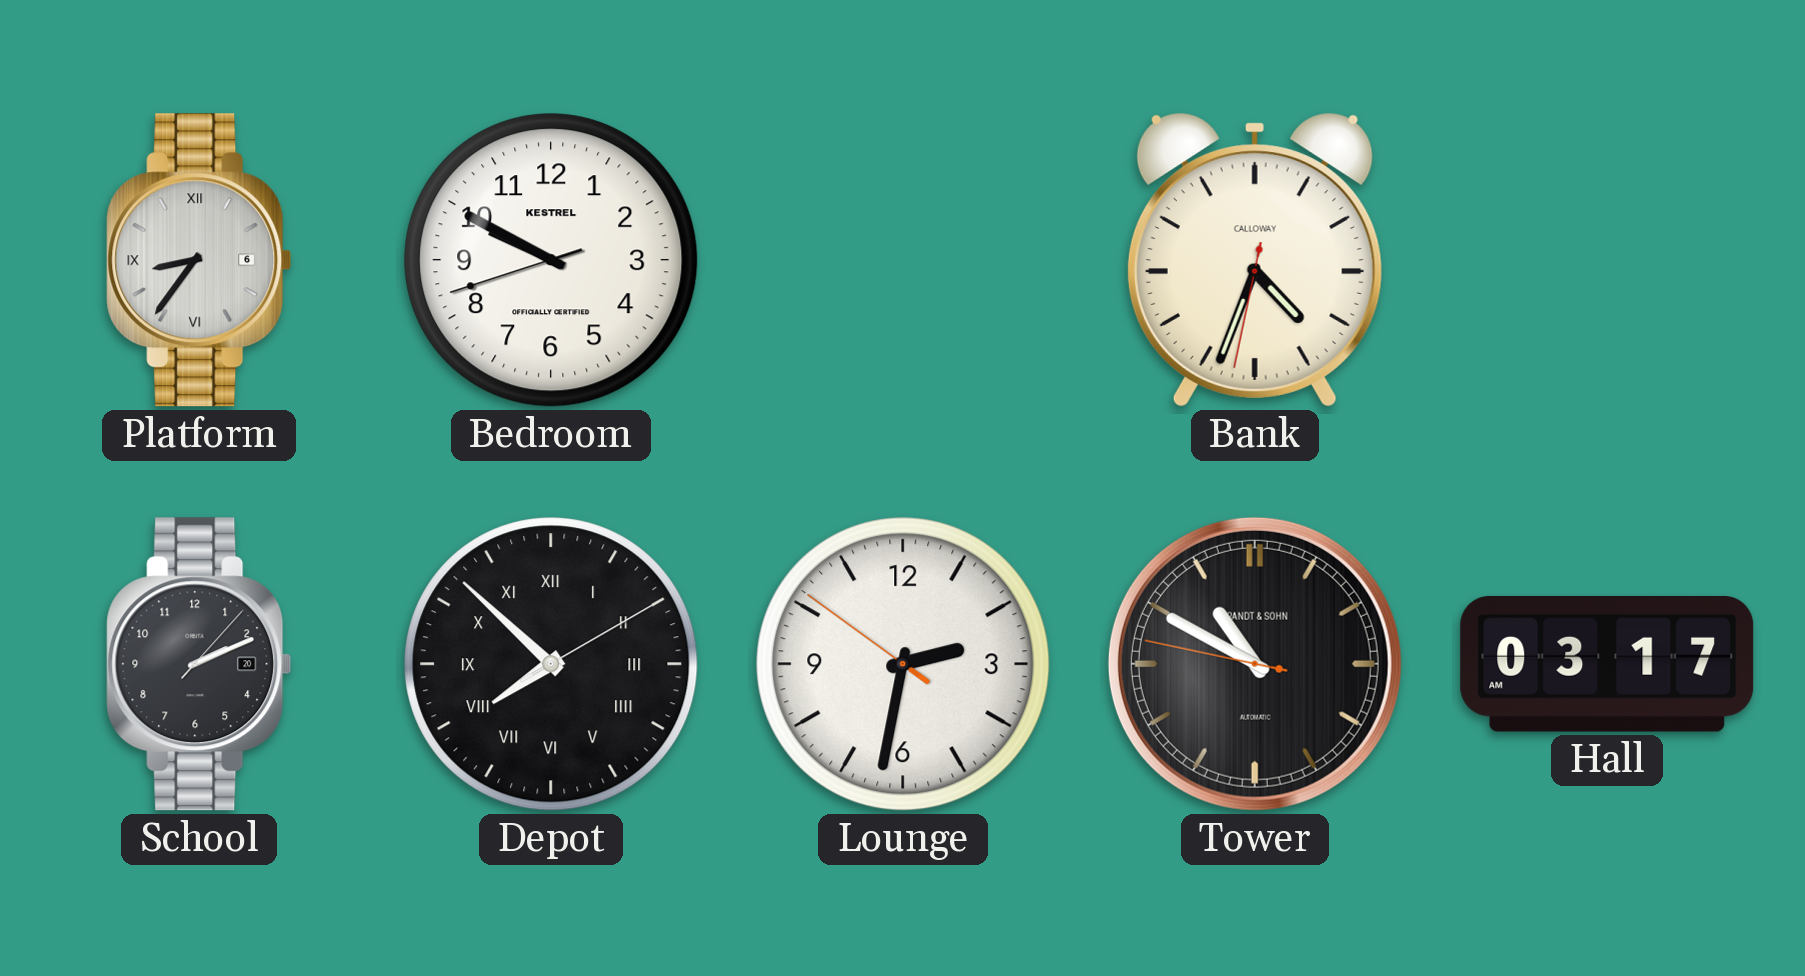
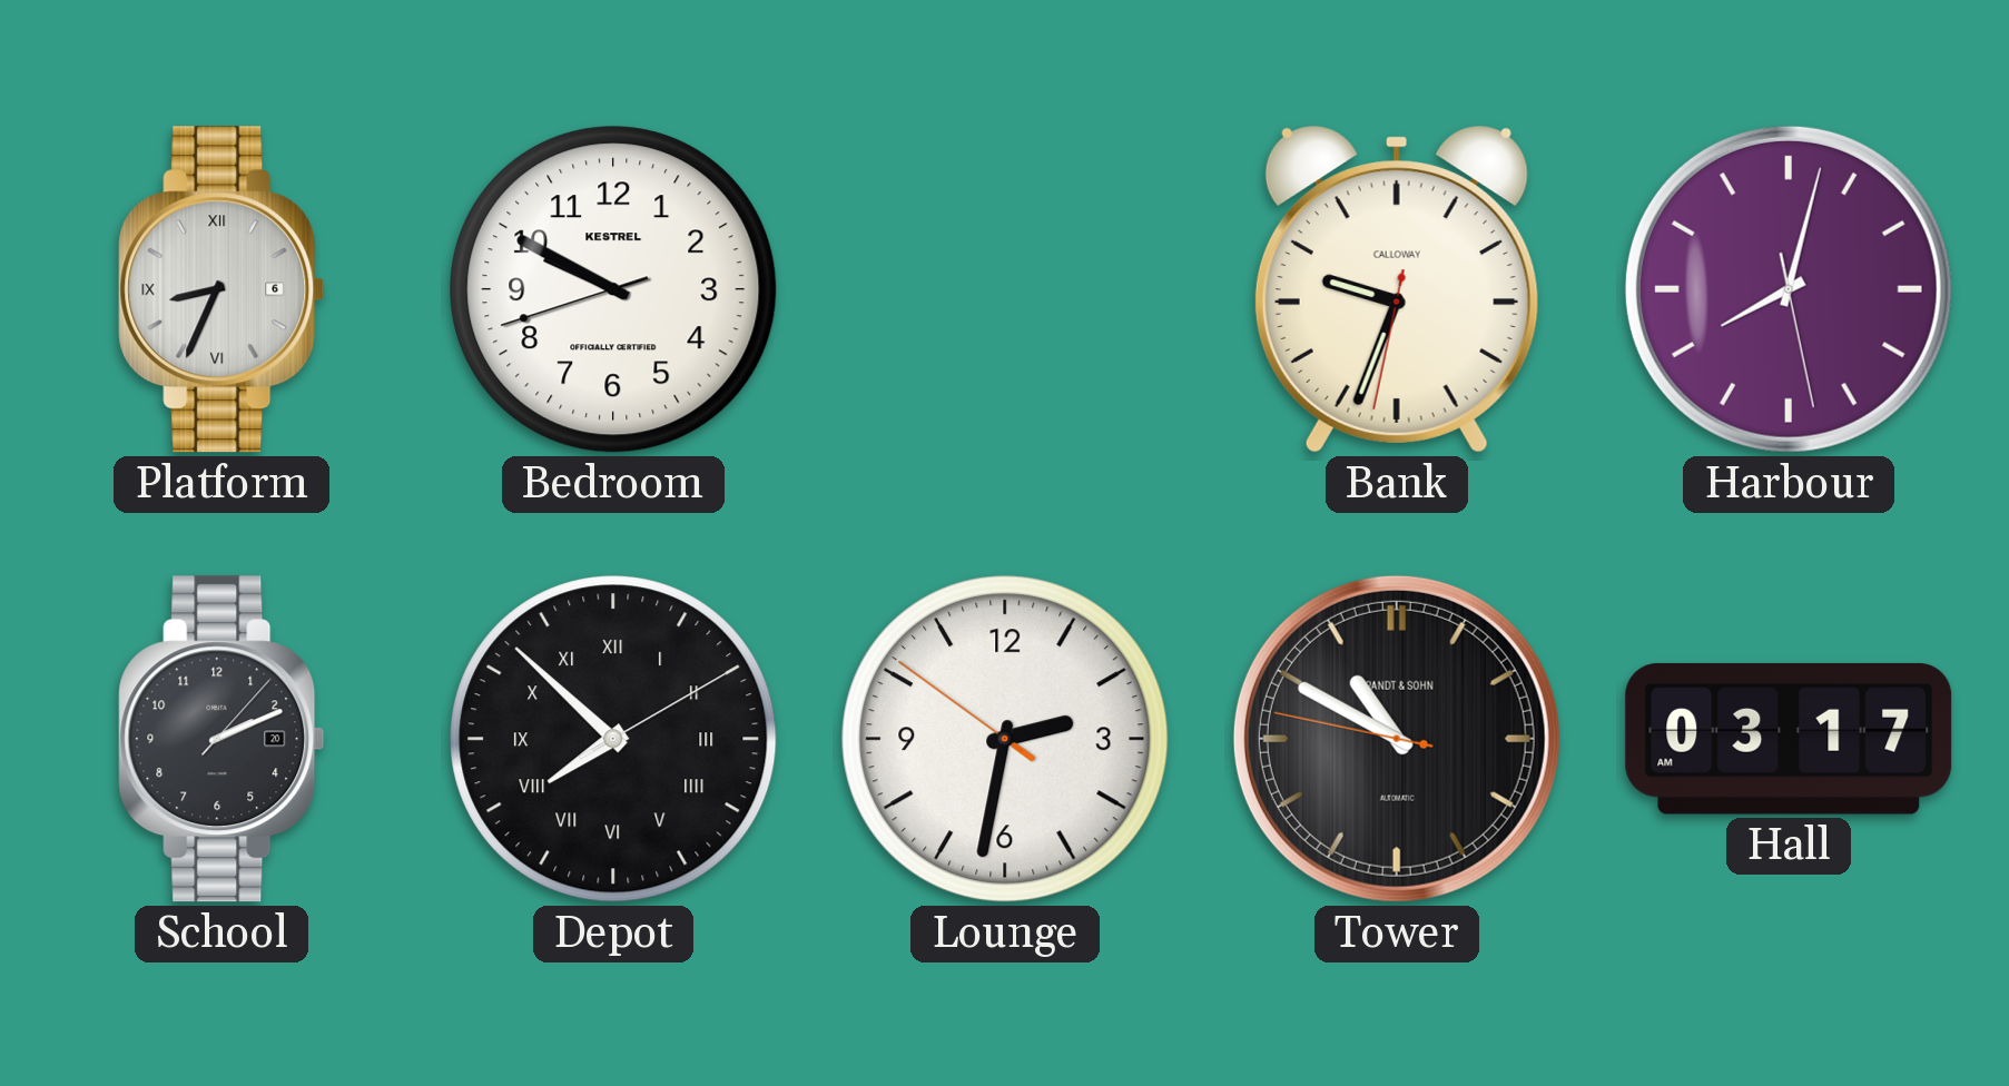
Platform: 8:36 -> 8:34
Bank: 4:33 -> 9:33
Harbour: none -> 8:02
